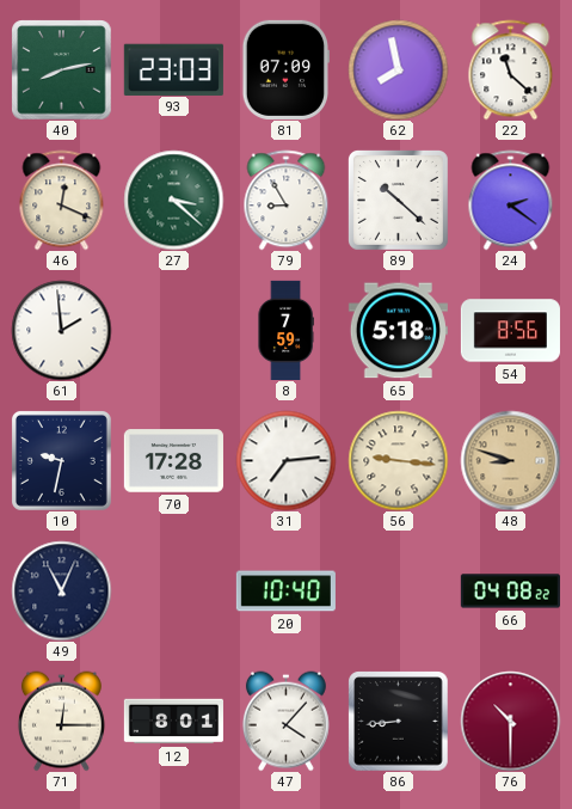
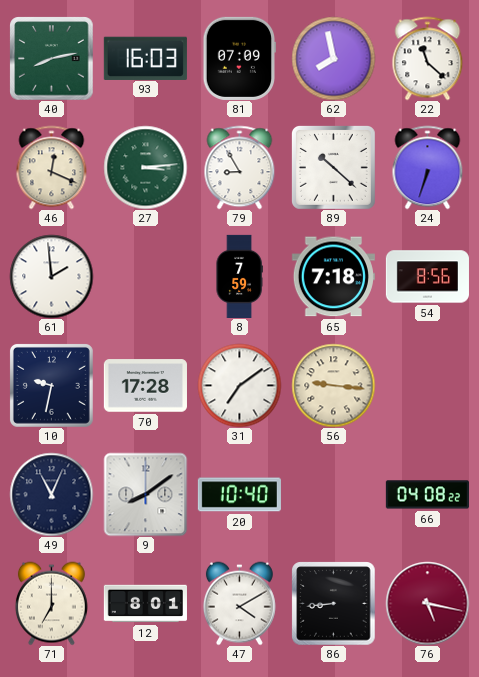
93: 23:03 -> 16:03
27: 3:22 -> 3:14
24: 2:21 -> 6:33
65: 5:18 -> 7:18
31: 7:14 -> 7:09
48: 8:48 -> none
9: none -> 8:09
71: 12:15 -> 7:00
47: 4:07 -> 4:10
76: 10:30 -> 5:17
